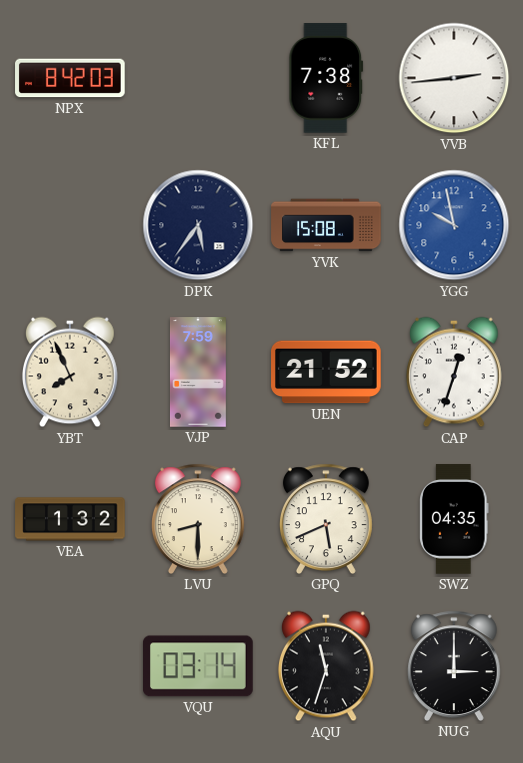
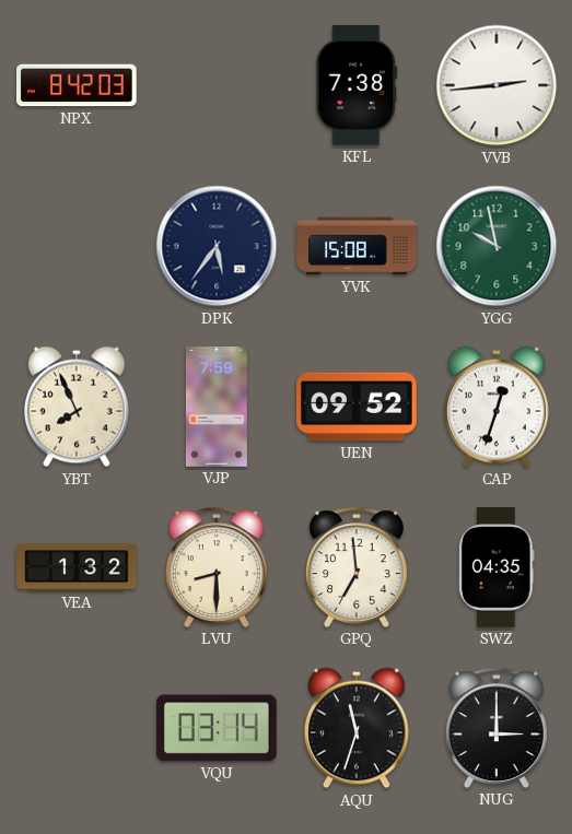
YGG dial: blue -> green
UEN: 21:52 -> 09:52
GPQ: 5:41 -> 6:59
